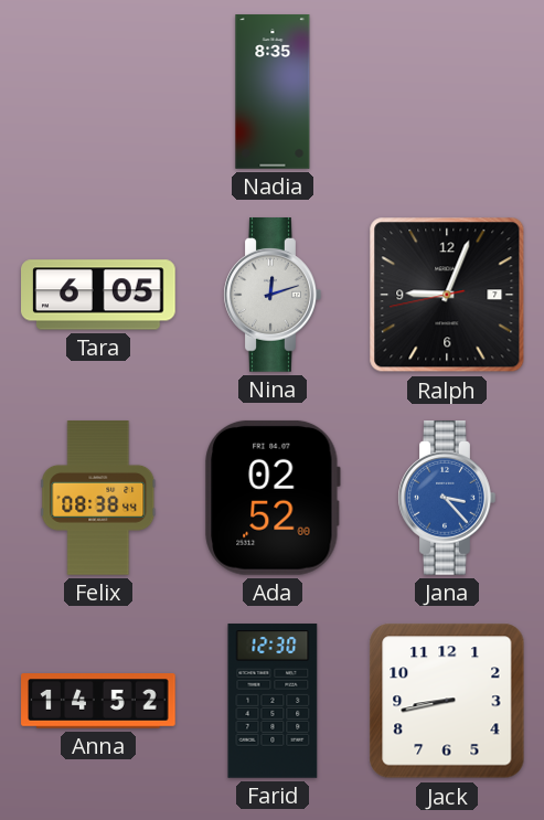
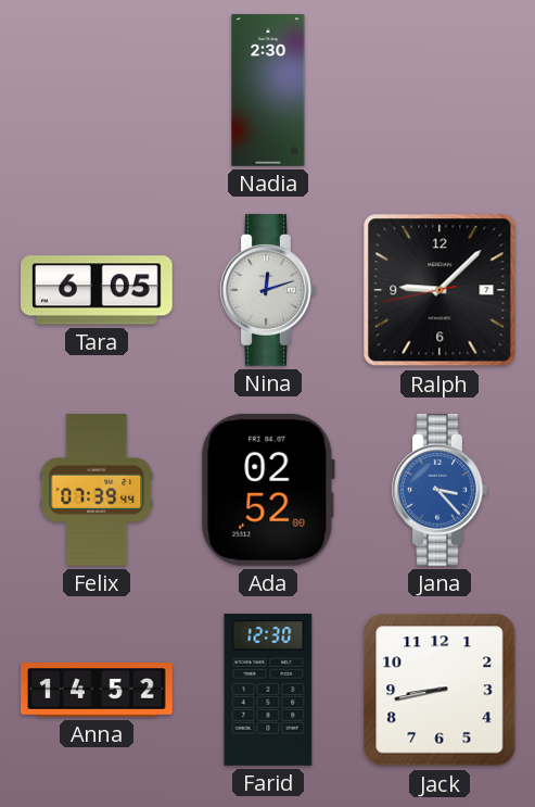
Nadia: 8:35 -> 2:30
Ralph: 9:03 -> 9:07
Felix: 08:38 -> 07:39
